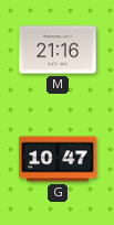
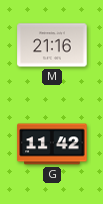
G: 10:47 -> 11:42
